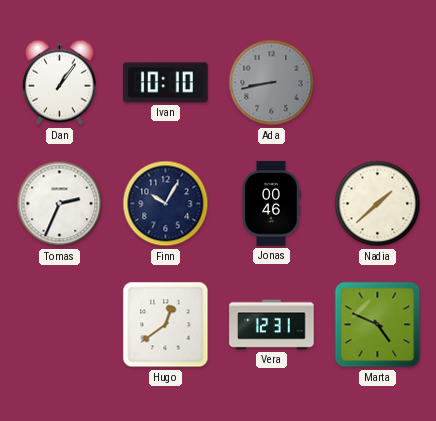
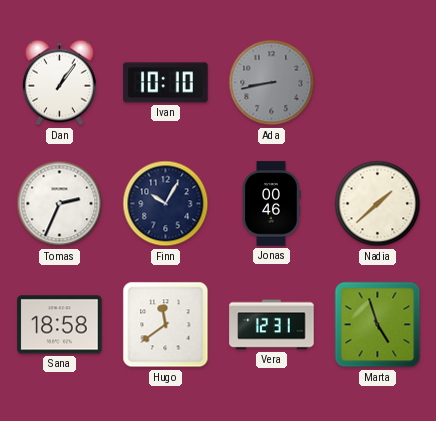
Sana: none -> 18:58
Hugo: 12:39 -> 11:39
Marta: 4:49 -> 4:57
